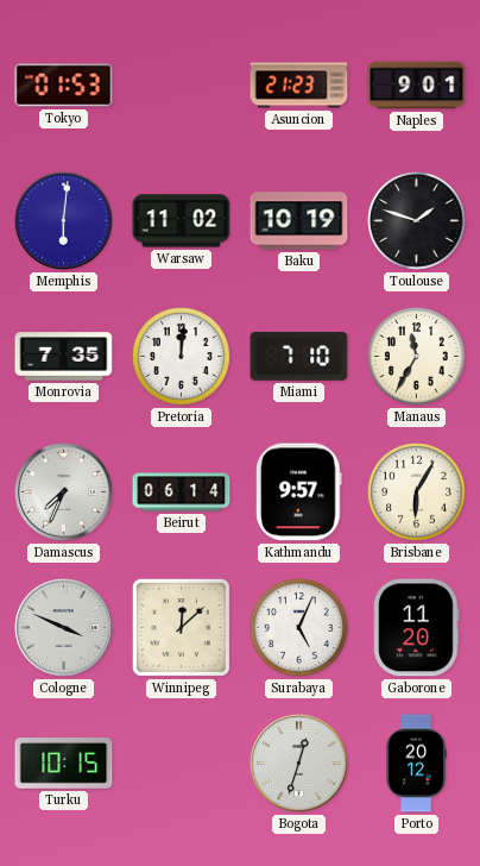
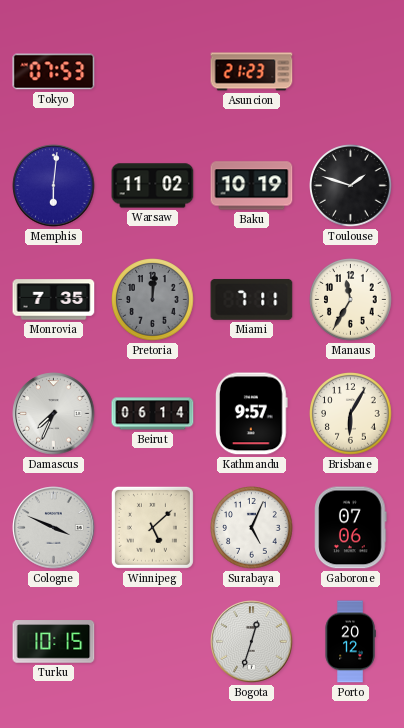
Tokyo: 01:53 -> 07:53
Naples: 9:01 -> none
Pretoria dial: white -> grey
Miami: 7:10 -> 7:11
Winnipeg: 12:08 -> 5:08
Gaborone: 11:20 -> 07:06
